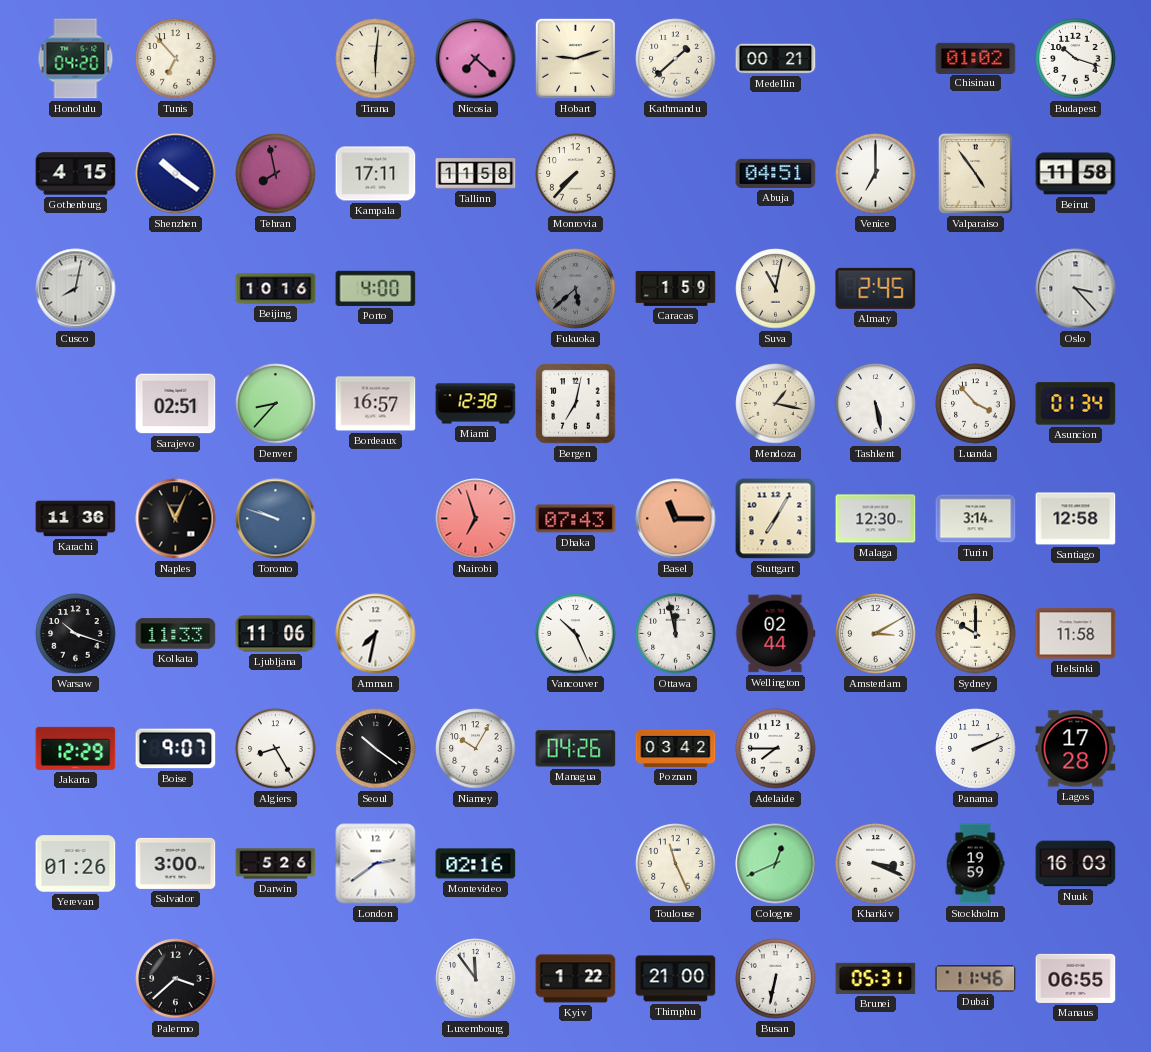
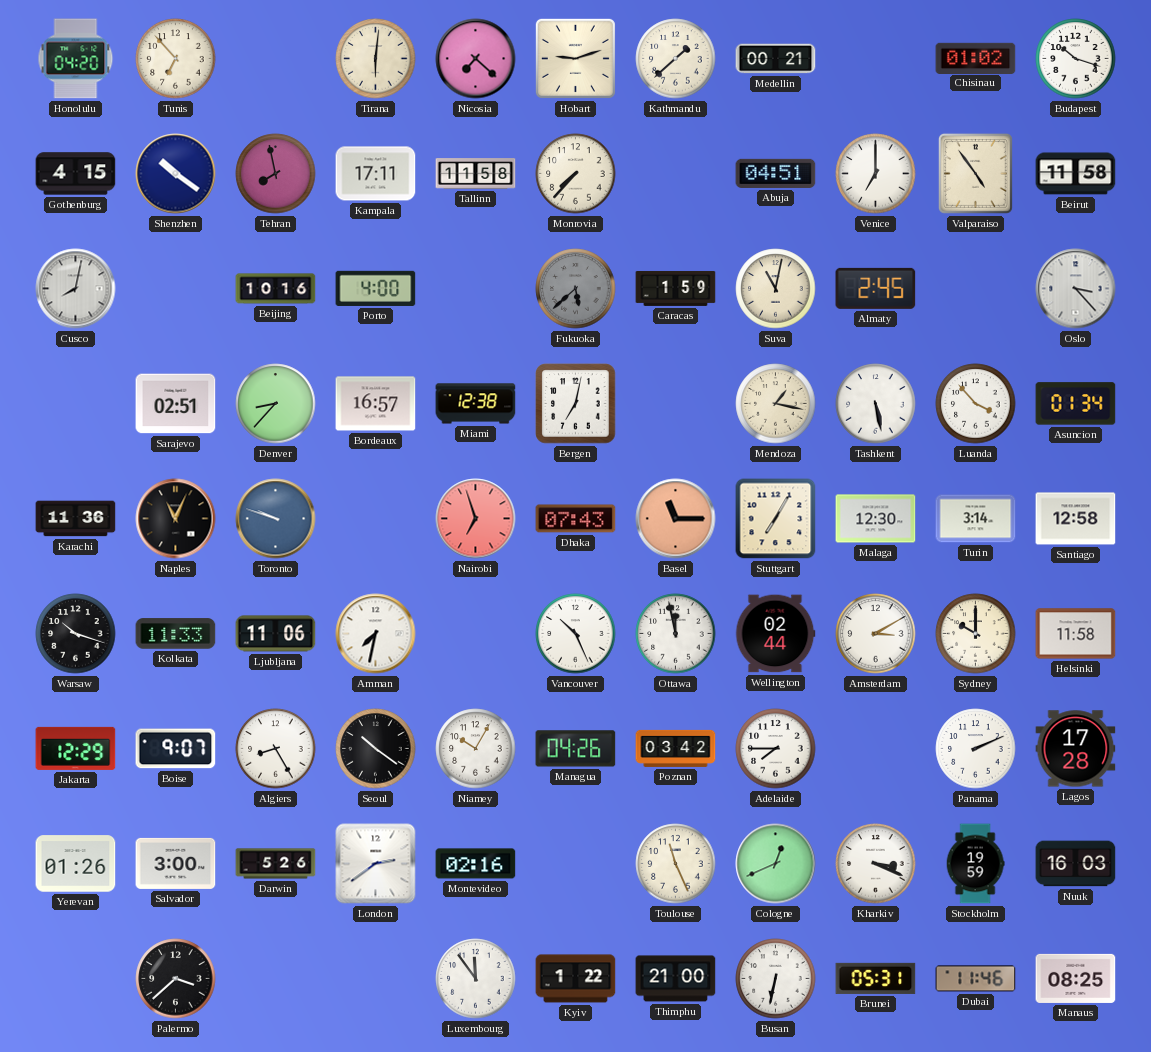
Manaus: 06:55 -> 08:25
